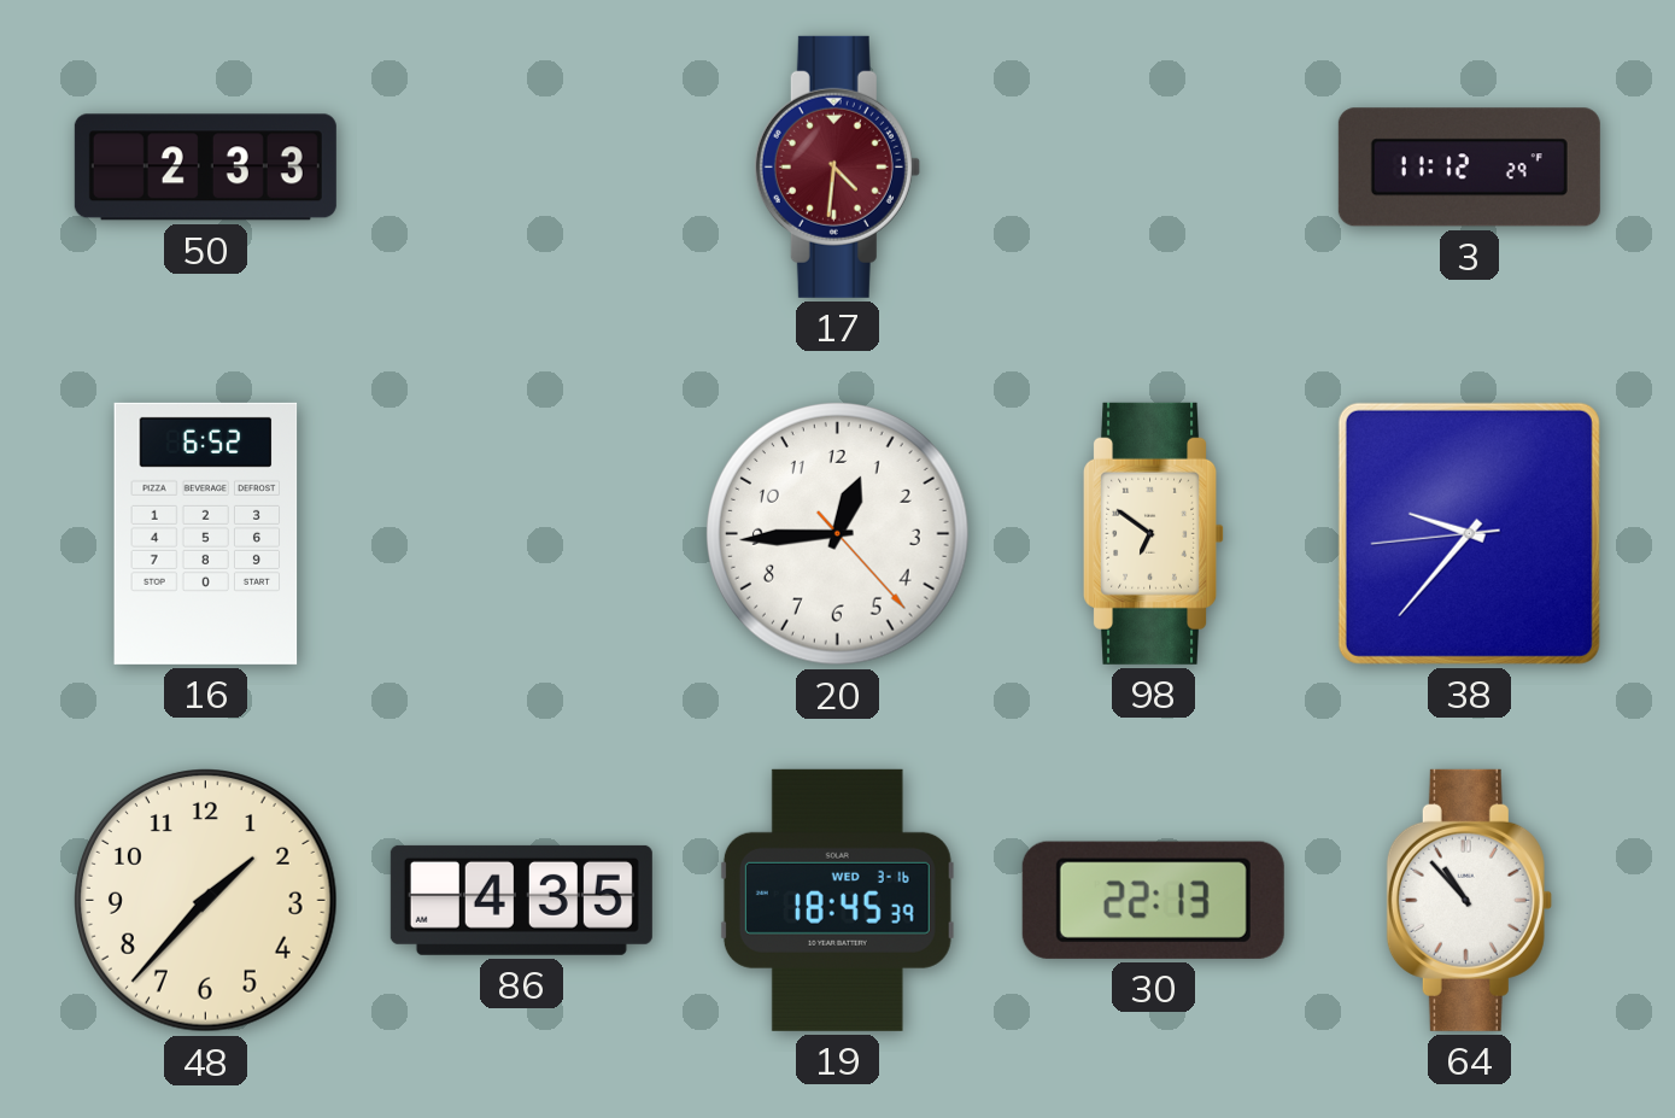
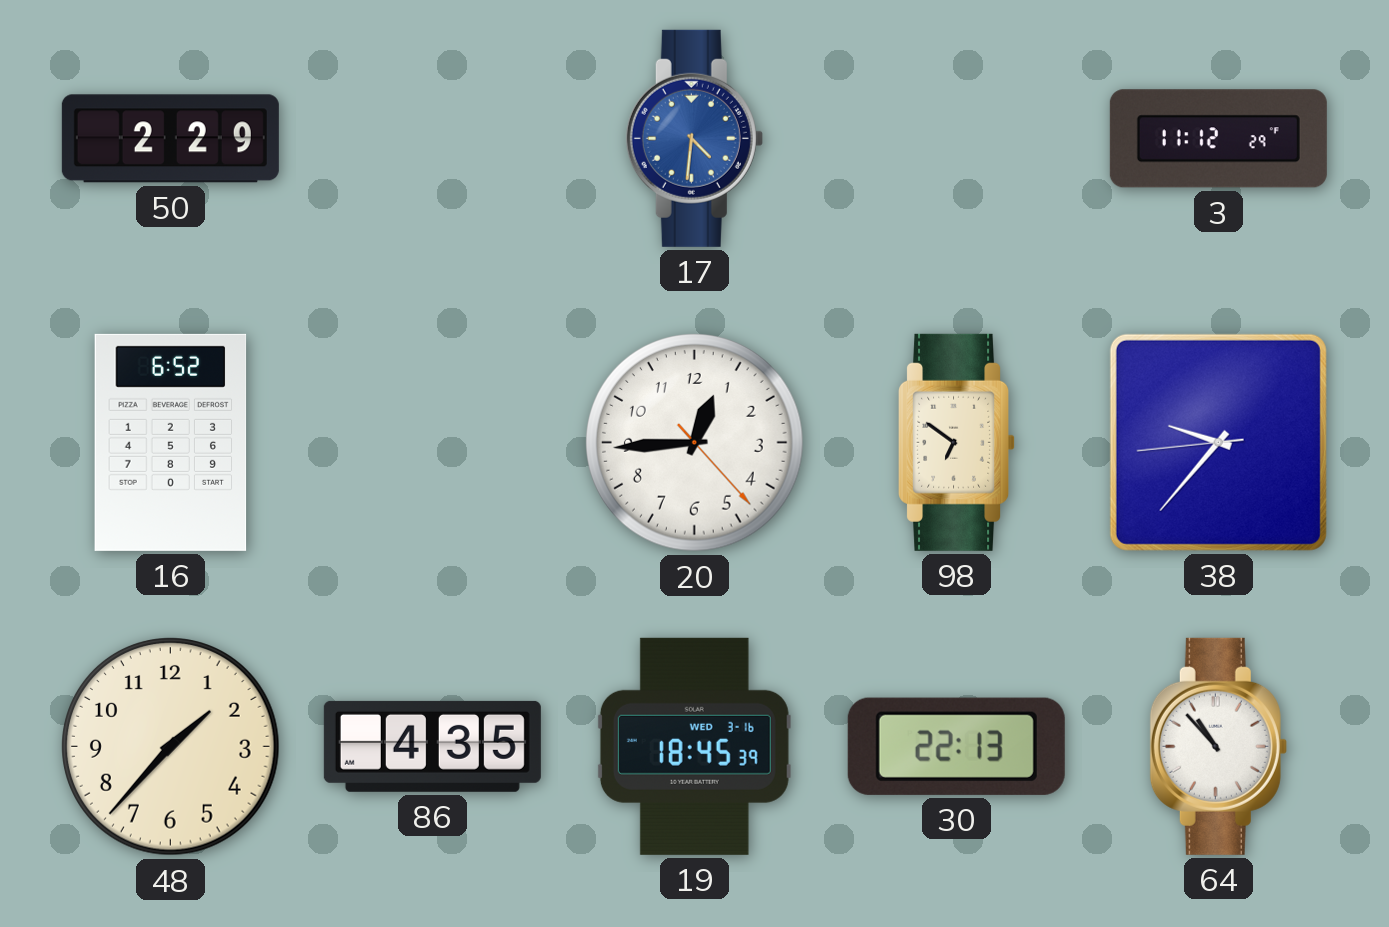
50: 2:33 -> 2:29
17 dial: burgundy -> blue
